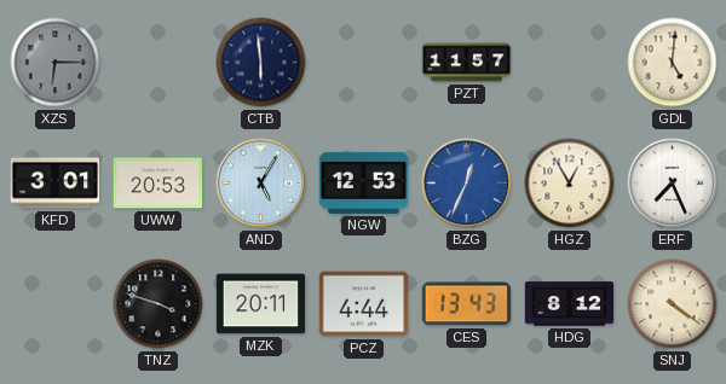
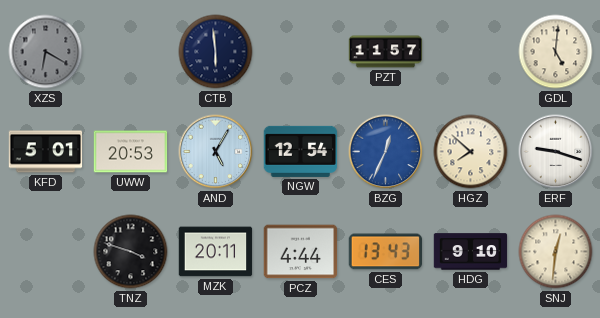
XZS: 6:15 -> 6:20
KFD: 3:01 -> 5:01
NGW: 12:53 -> 12:54
HGZ: 12:55 -> 7:52
ERF: 7:26 -> 9:18
HDG: 8:12 -> 9:10
SNJ: 4:21 -> 12:31
